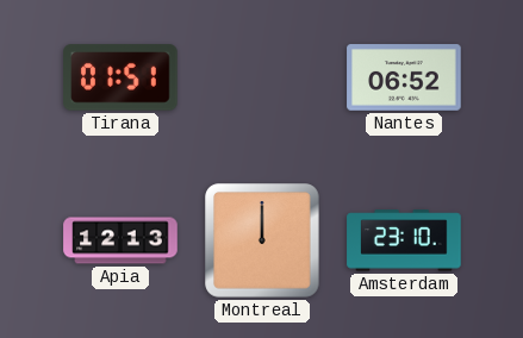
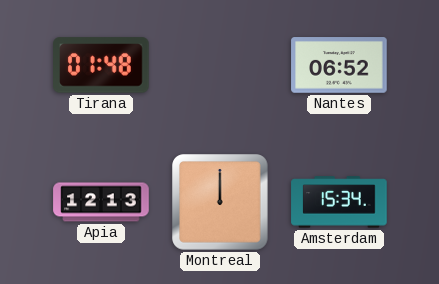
Tirana: 01:51 -> 01:48
Amsterdam: 23:10 -> 15:34
